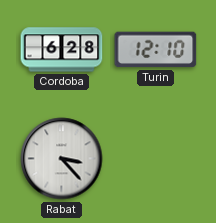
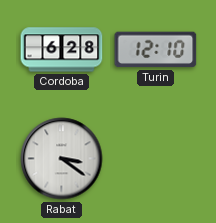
Rabat: 3:23 -> 3:21
